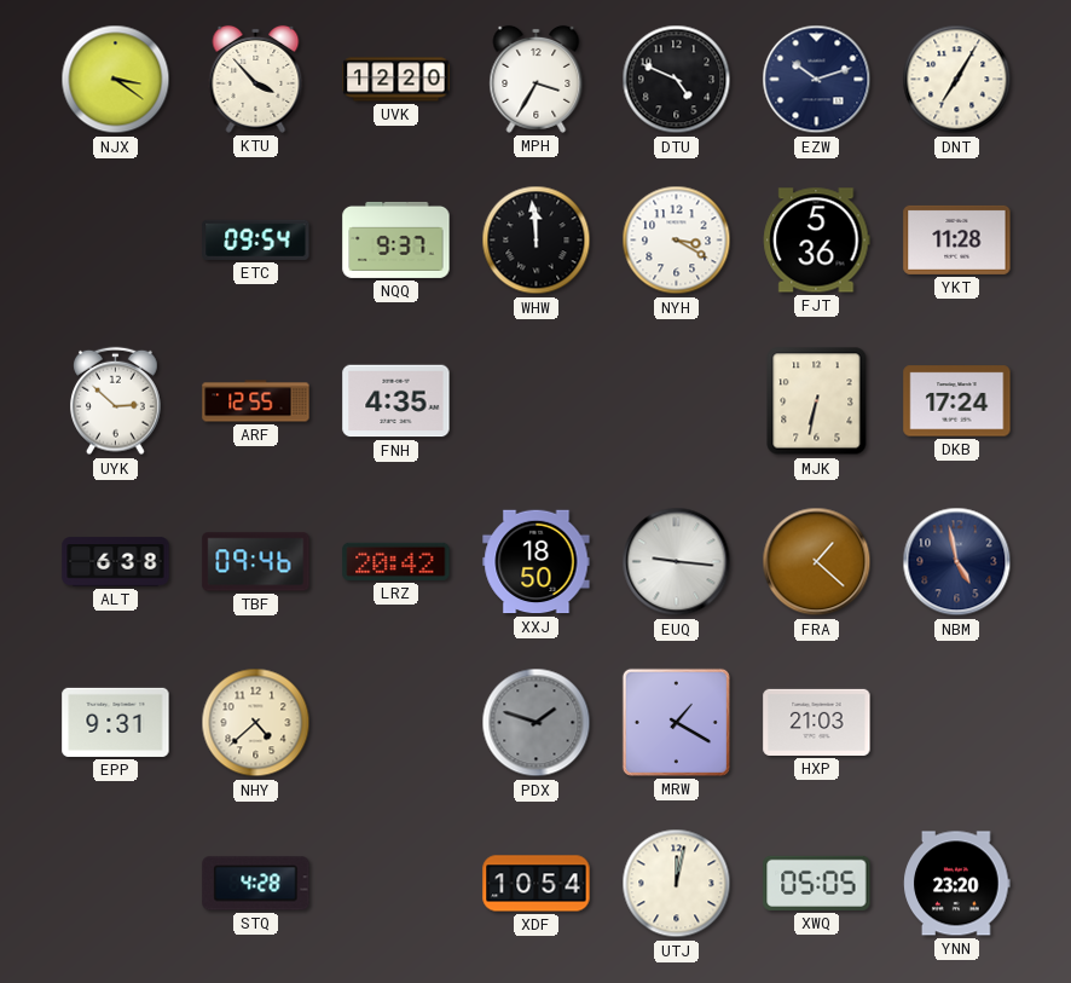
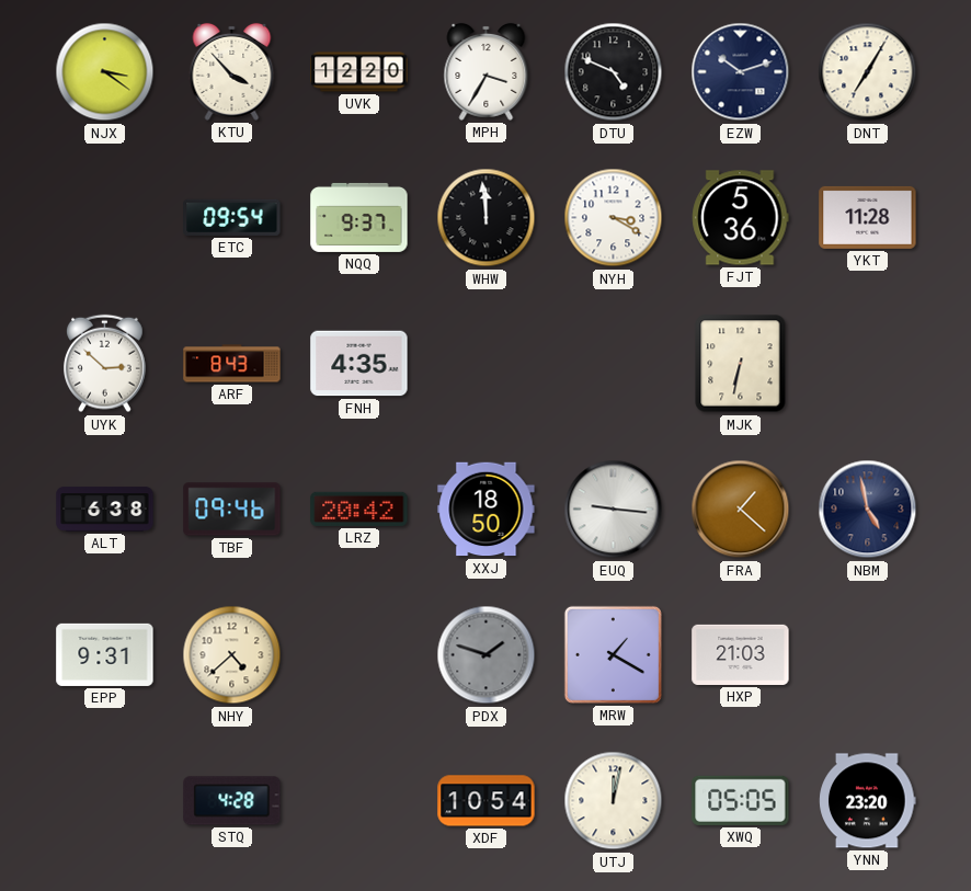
ARF: 12:55 -> 8:43
DKB: 17:24 -> none
